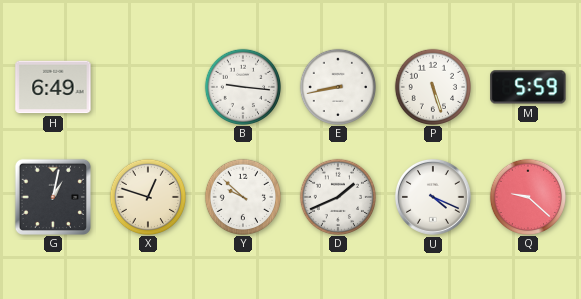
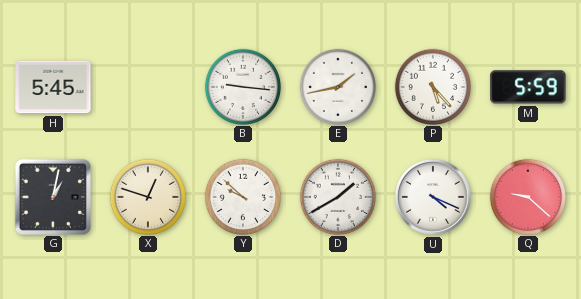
H: 6:49 -> 5:45
E: 8:43 -> 1:43
P: 5:27 -> 5:23
D: 1:41 -> 1:40
